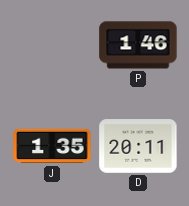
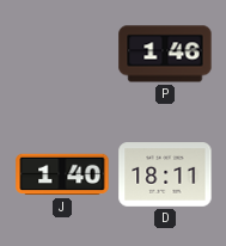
J: 1:35 -> 1:40
D: 20:11 -> 18:11
